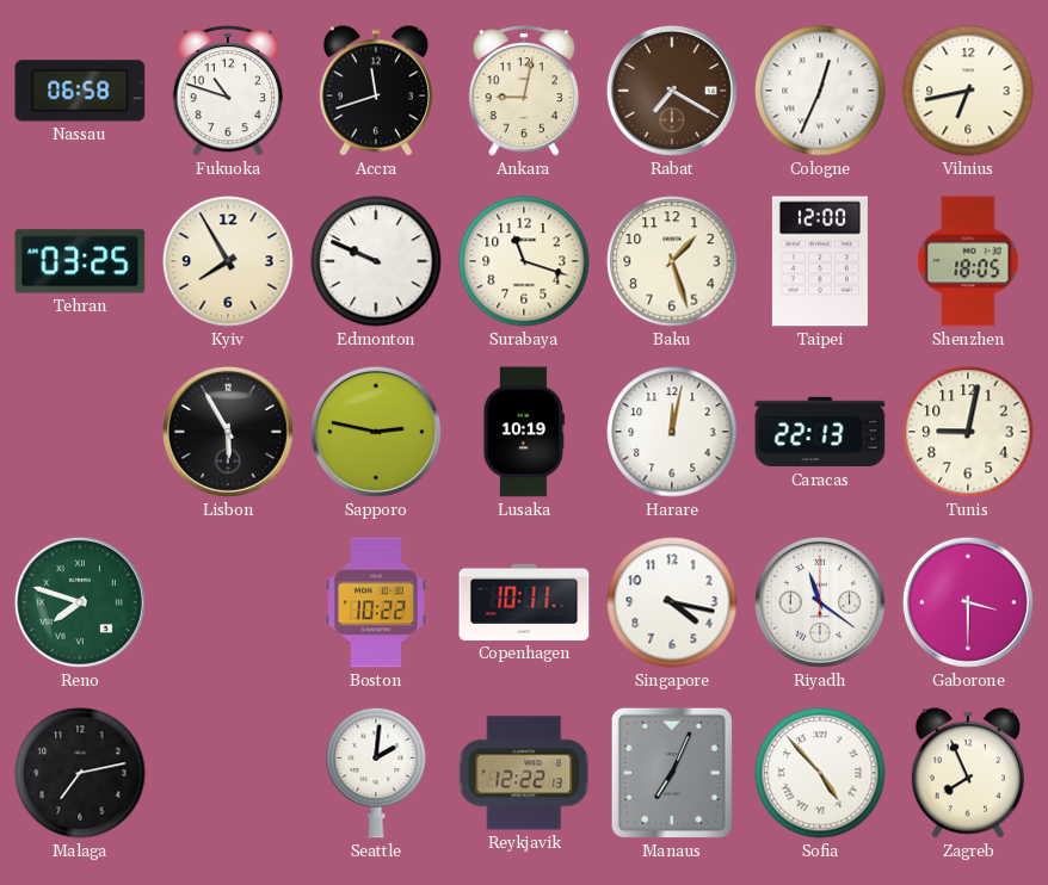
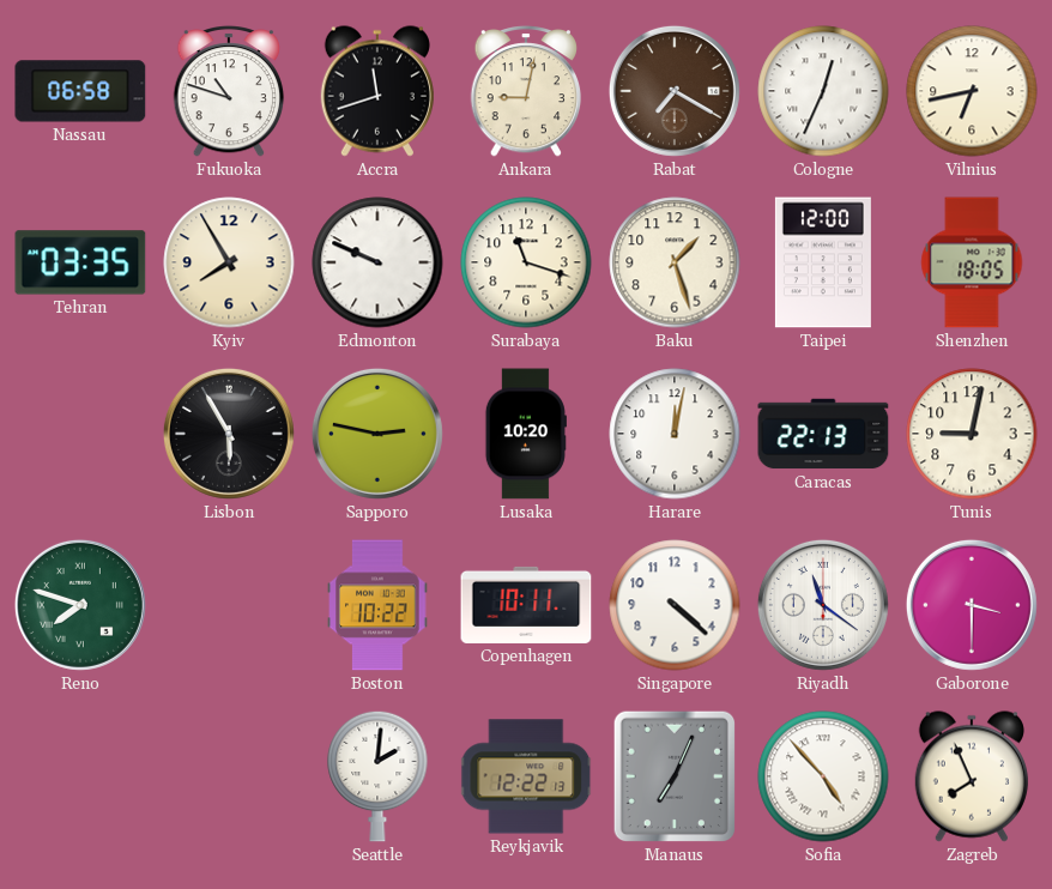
Tehran: 03:25 -> 03:35
Lusaka: 10:19 -> 10:20
Singapore: 4:17 -> 4:22
Malaga: 7:13 -> none
